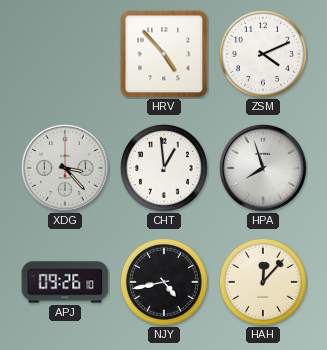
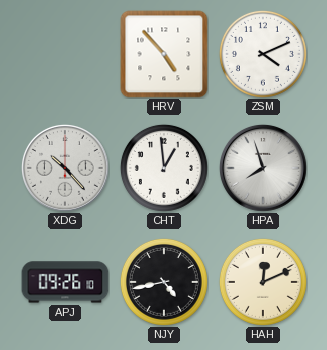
XDG: 3:23 -> 10:23
HAH: 12:07 -> 12:11
